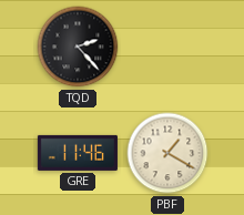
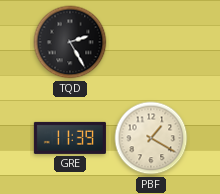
TQD: 2:23 -> 2:25
GRE: 11:46 -> 11:39
